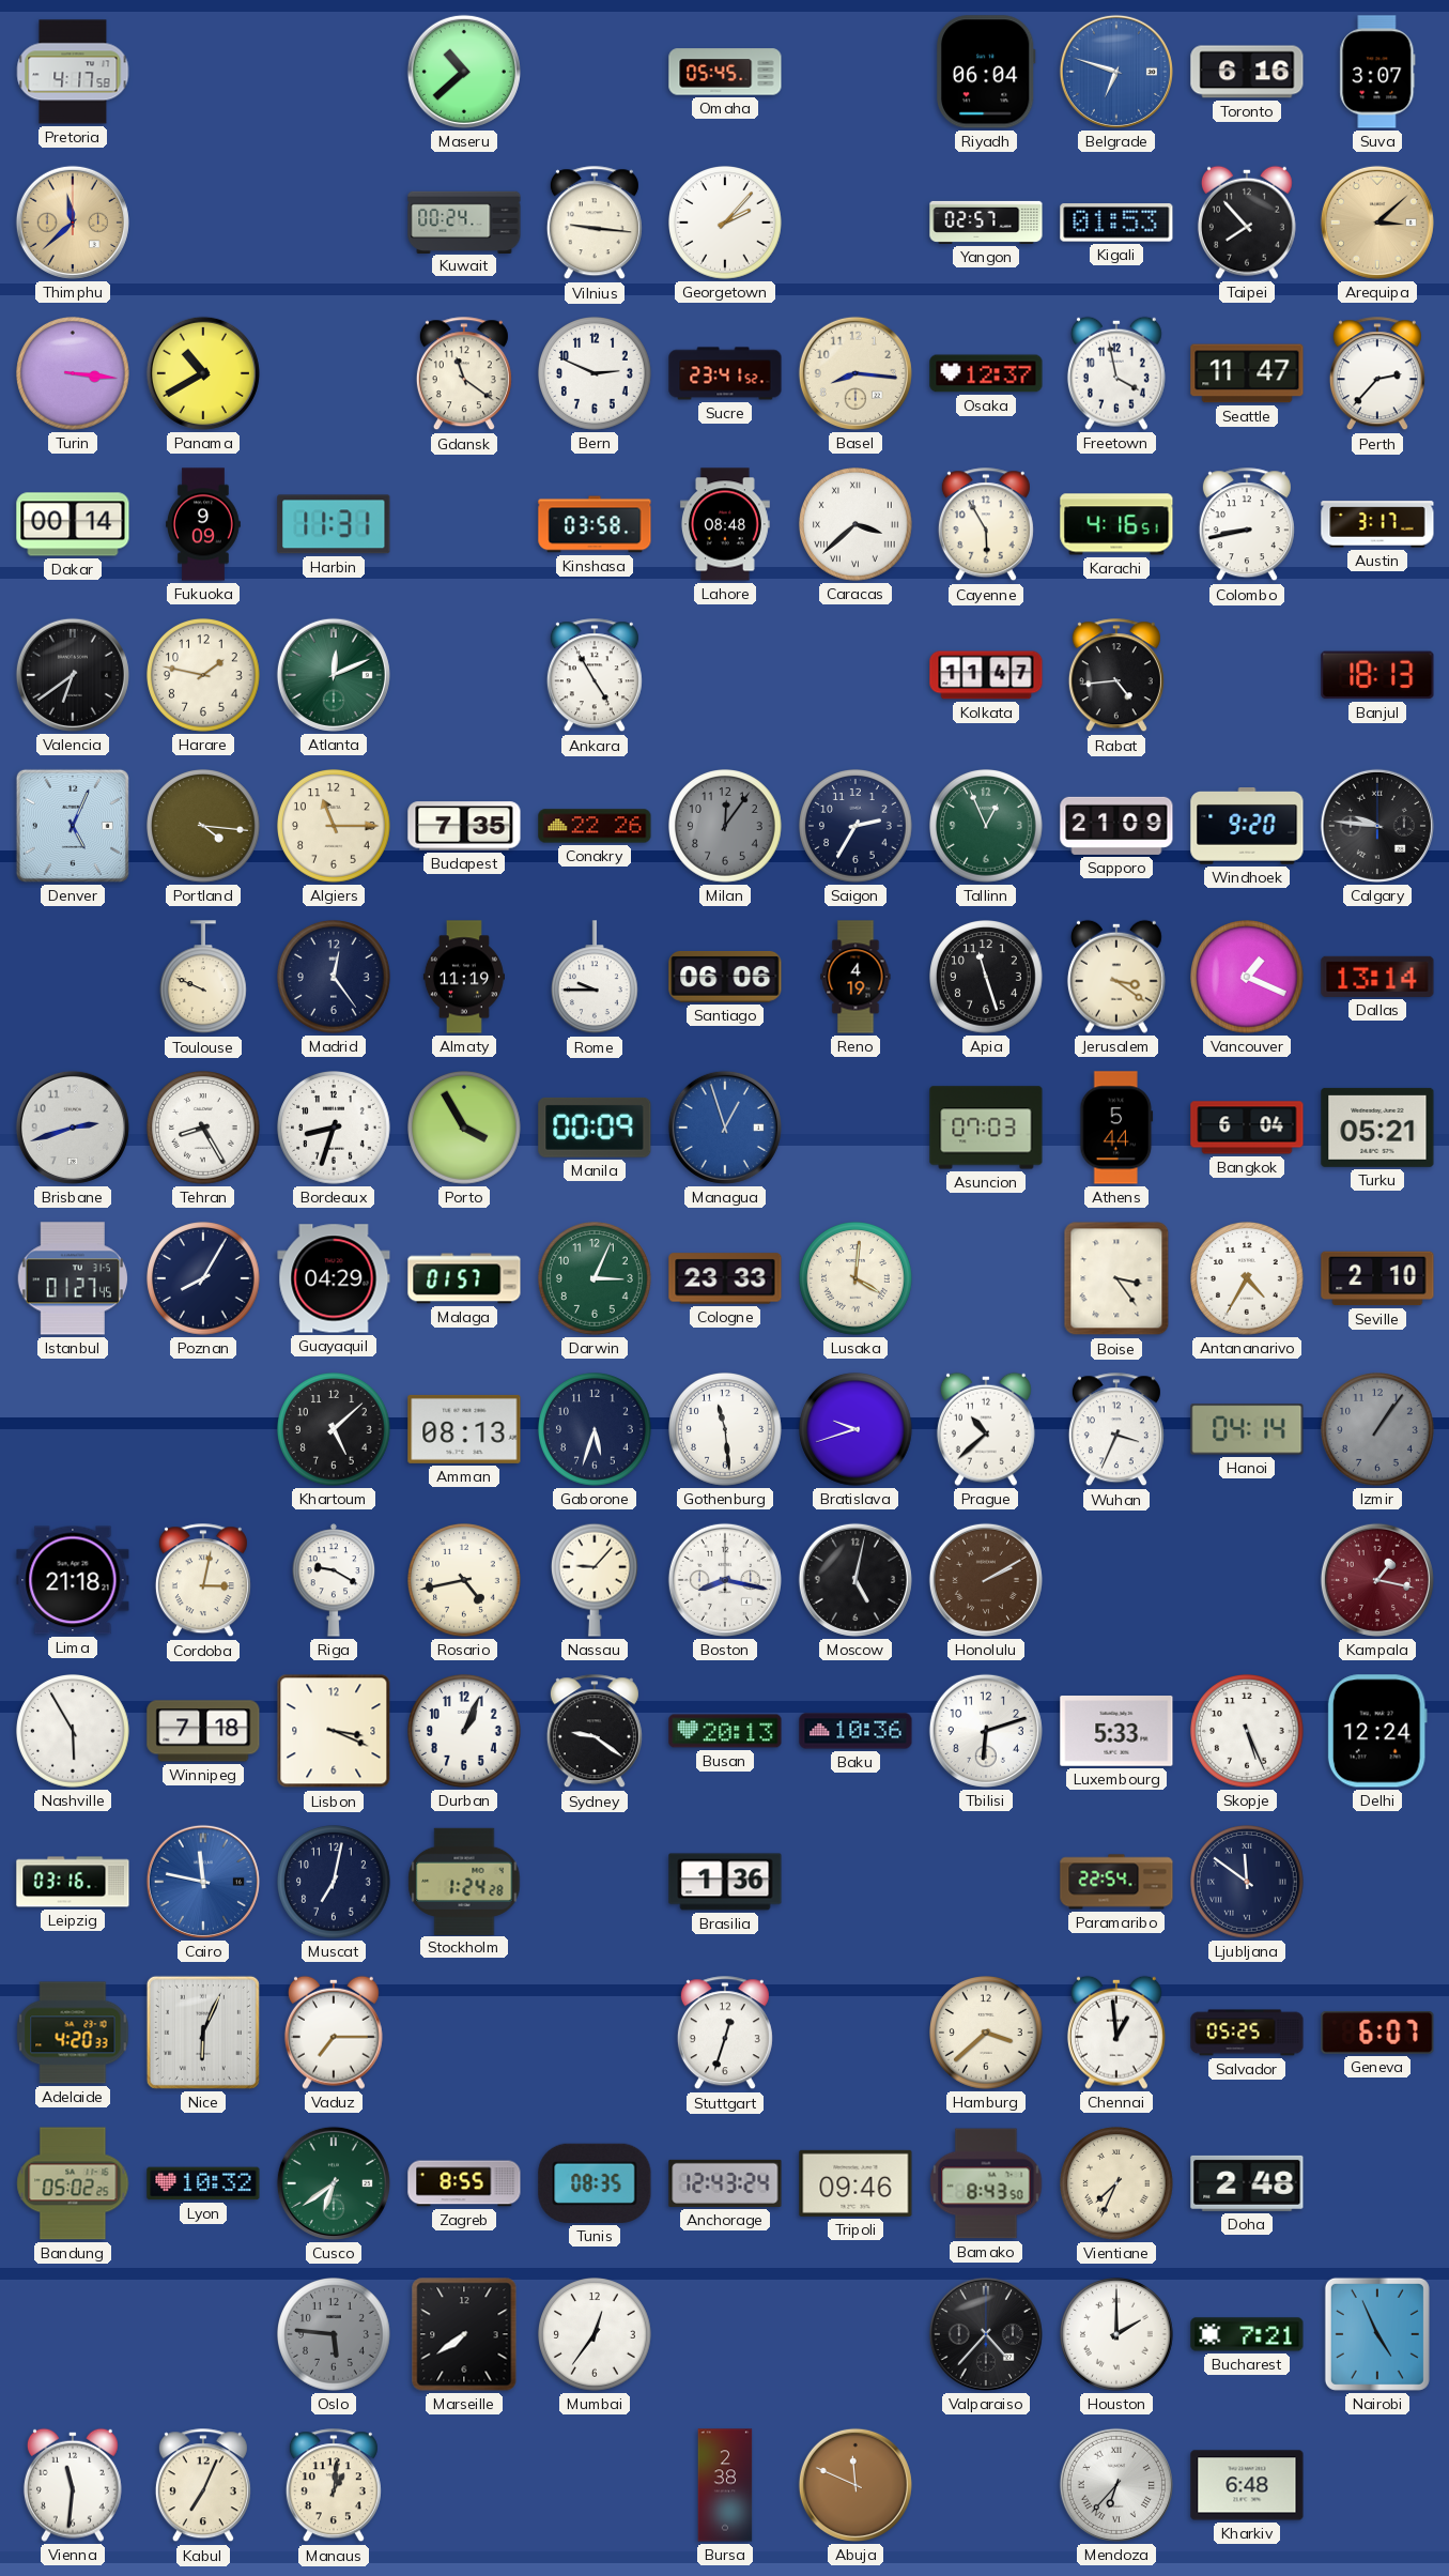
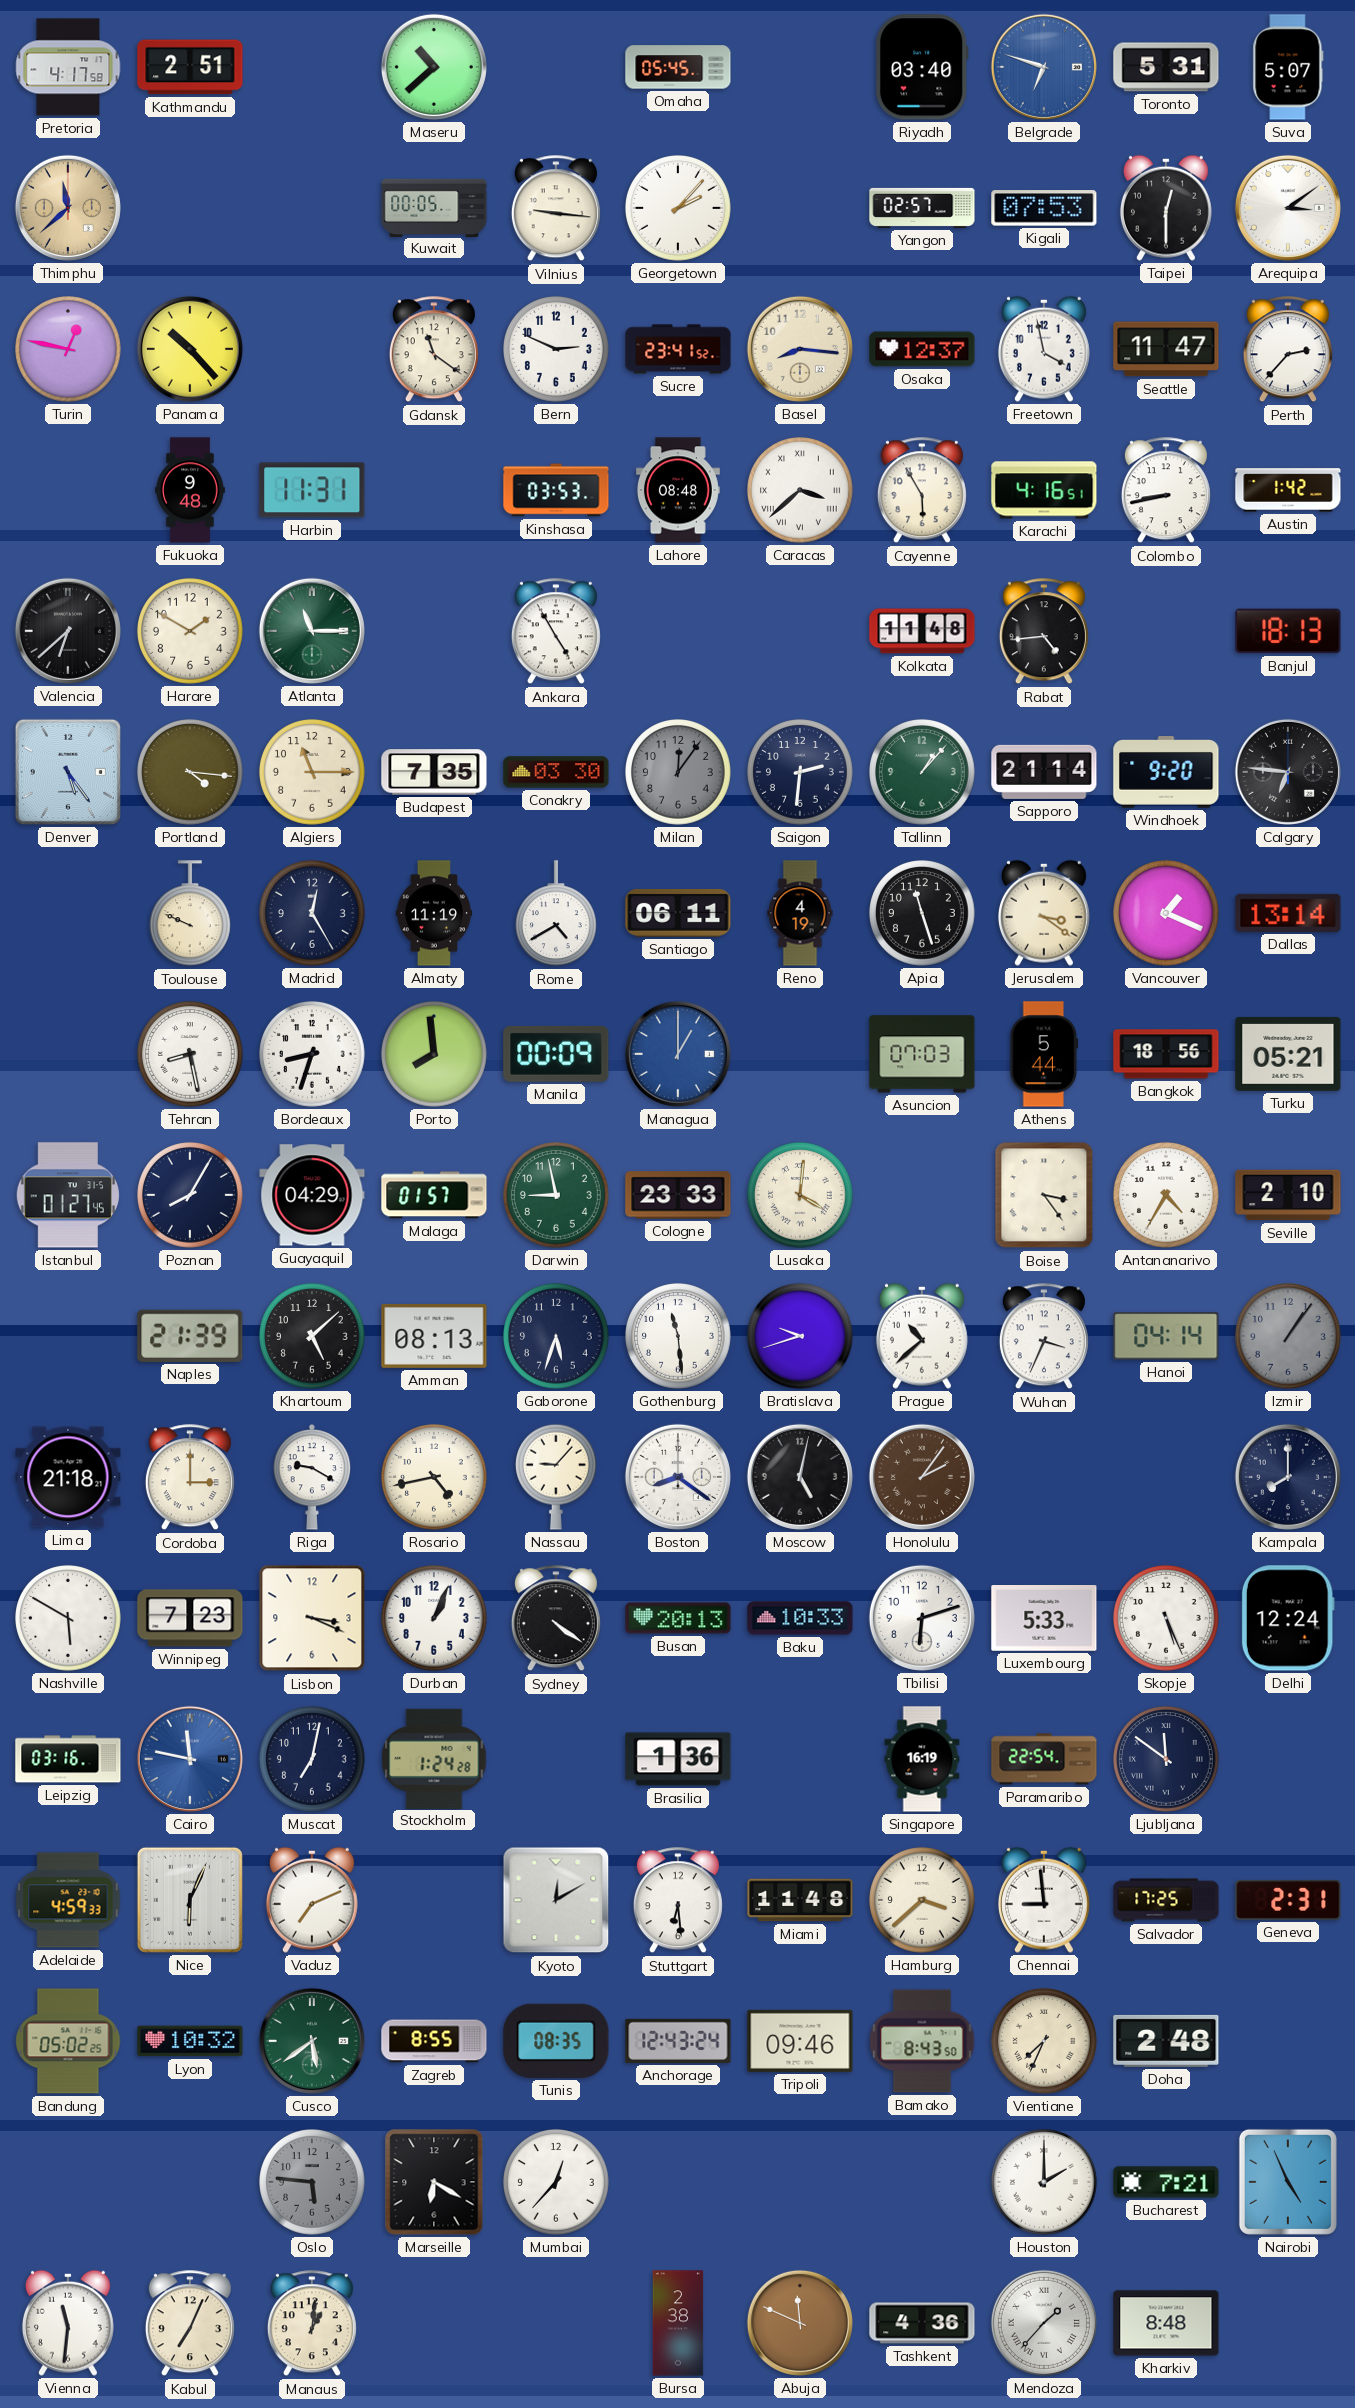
Kathmandu: none -> 2:51
Riyadh: 06:04 -> 03:40
Toronto: 6:16 -> 5:31
Suva: 3:07 -> 5:07
Kuwait: 00:24 -> 00:05
Kigali: 01:53 -> 07:53
Taipei: 7:53 -> 12:30
Arequipa: 3:08 -> 3:09
Arequipa dial: champagne -> white
Turin: 3:16 -> 12:47
Panama: 10:40 -> 10:23
Dakar: 00:14 -> none
Fukuoka: 9:09 -> 9:48
Kinshasa: 03:58 -> 03:53
Austin: 3:17 -> 1:42
Valencia: 6:39 -> 6:38
Harare: 1:47 -> 1:50
Atlanta: 12:11 -> 11:15
Kolkata: 11:47 -> 11:48
Denver: 5:04 -> 5:24
Conakry: 22:26 -> 03:30
Saigon: 2:35 -> 2:31
Tallinn: 12:56 -> 1:07
Sapporo: 21:09 -> 21:14
Calgary: 9:46 -> 6:46
Madrid: 12:24 -> 12:25
Rome: 9:45 -> 4:40
Santiago: 06:06 -> 06:11
Brisbane: 2:42 -> none
Tehran: 8:25 -> 8:28
Porto: 3:55 -> 7:59
Managua: 12:57 -> 1:00
Bangkok: 6:04 -> 18:56
Darwin: 3:04 -> 8:58
Naples: none -> 21:39
Cordoba: 3:02 -> 3:00
Boston: 8:17 -> 8:21
Honolulu: 2:10 -> 2:06
Kampala: 1:17 -> 8:00
Kampala dial: burgundy -> navy
Nashville: 5:55 -> 5:50
Winnipeg: 7:18 -> 7:23
Sydney: 9:21 -> 4:21
Baku: 10:36 -> 10:33
Singapore: none -> 16:19
Adelaide: 4:20 -> 4:59
Vaduz: 7:15 -> 7:11
Kyoto: none -> 12:10
Stuttgart: 12:33 -> 6:29
Miami: none -> 11:48
Chennai: 12:59 -> 8:59
Salvador: 05:25 -> 17:25
Geneva: 6:07 -> 2:31
Cusco: 6:39 -> 5:39
Marseille: 7:39 -> 6:20
Mumbai: 12:36 -> 12:37
Valparaiso: 4:37 -> none
Tashkent: none -> 4:36
Mendoza: 6:37 -> 1:37
Kharkiv: 6:48 -> 8:48
